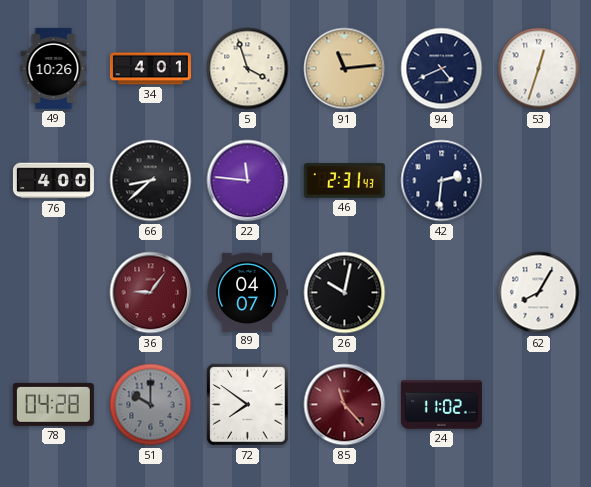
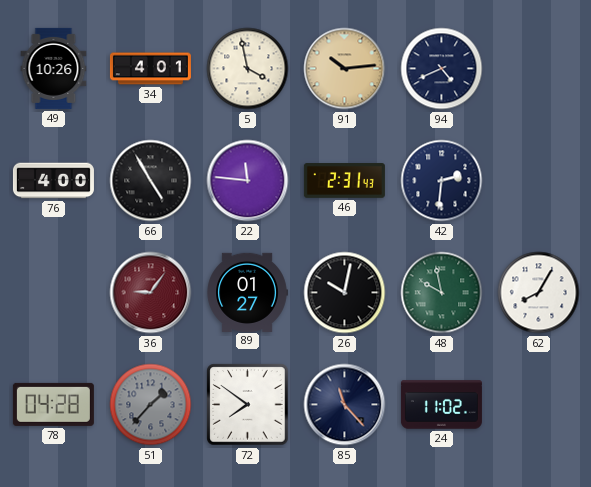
5: 3:57 -> 3:58
91: 11:14 -> 10:14
53: 12:33 -> none
66: 8:38 -> 4:55
89: 04:07 -> 01:27
48: none -> 9:58
51: 10:00 -> 1:37
85 dial: burgundy -> navy
